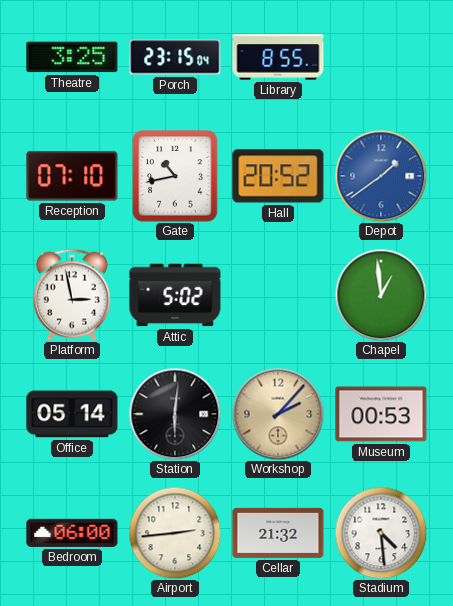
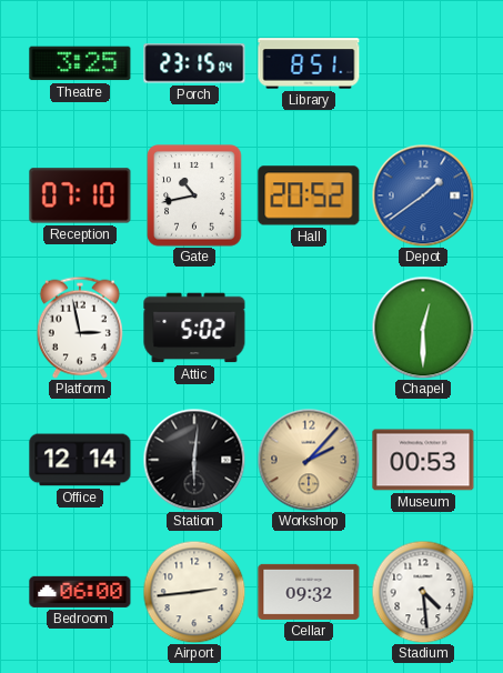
Library: 8:55 -> 8:51
Chapel: 12:59 -> 12:30
Office: 05:14 -> 12:14
Cellar: 21:32 -> 09:32
